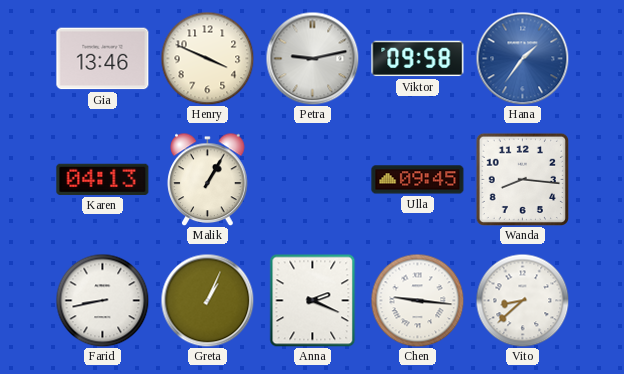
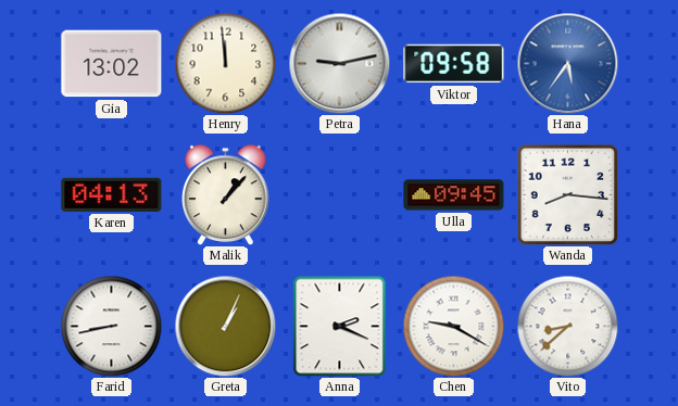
Gia: 13:46 -> 13:02
Henry: 3:49 -> 11:59
Hana: 1:36 -> 5:36
Malik: 1:05 -> 1:07
Chen: 9:16 -> 9:20
